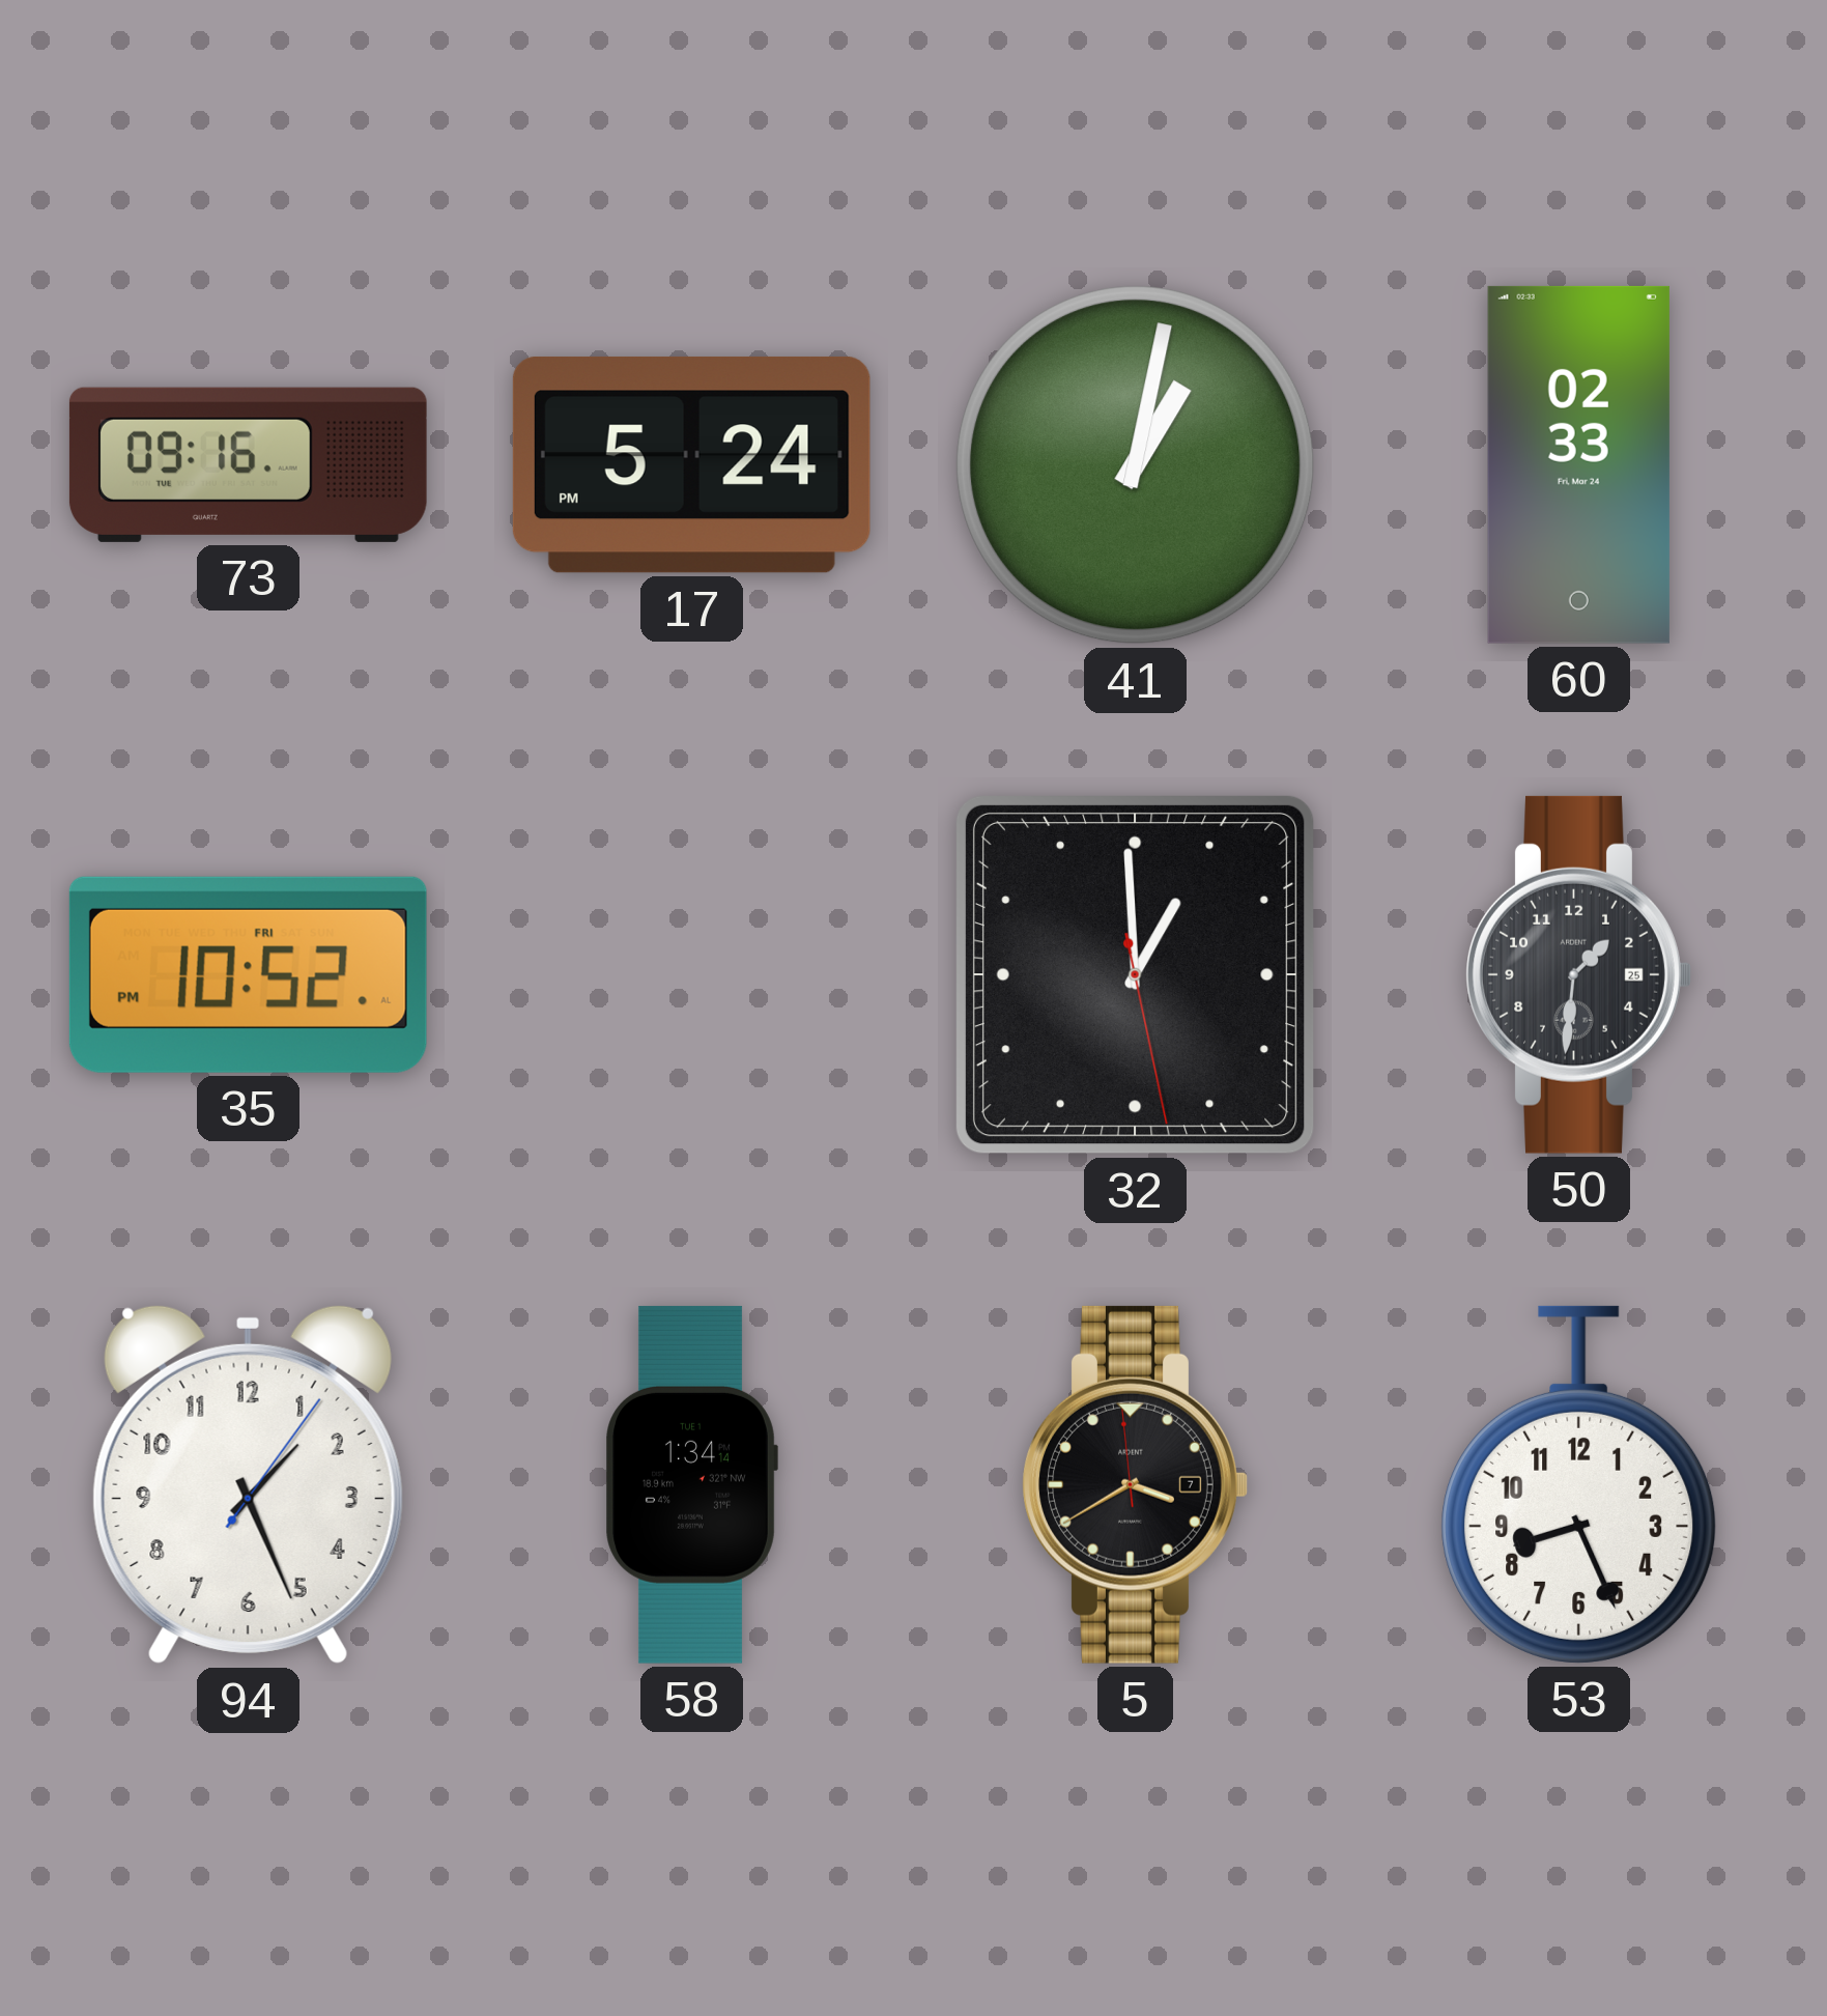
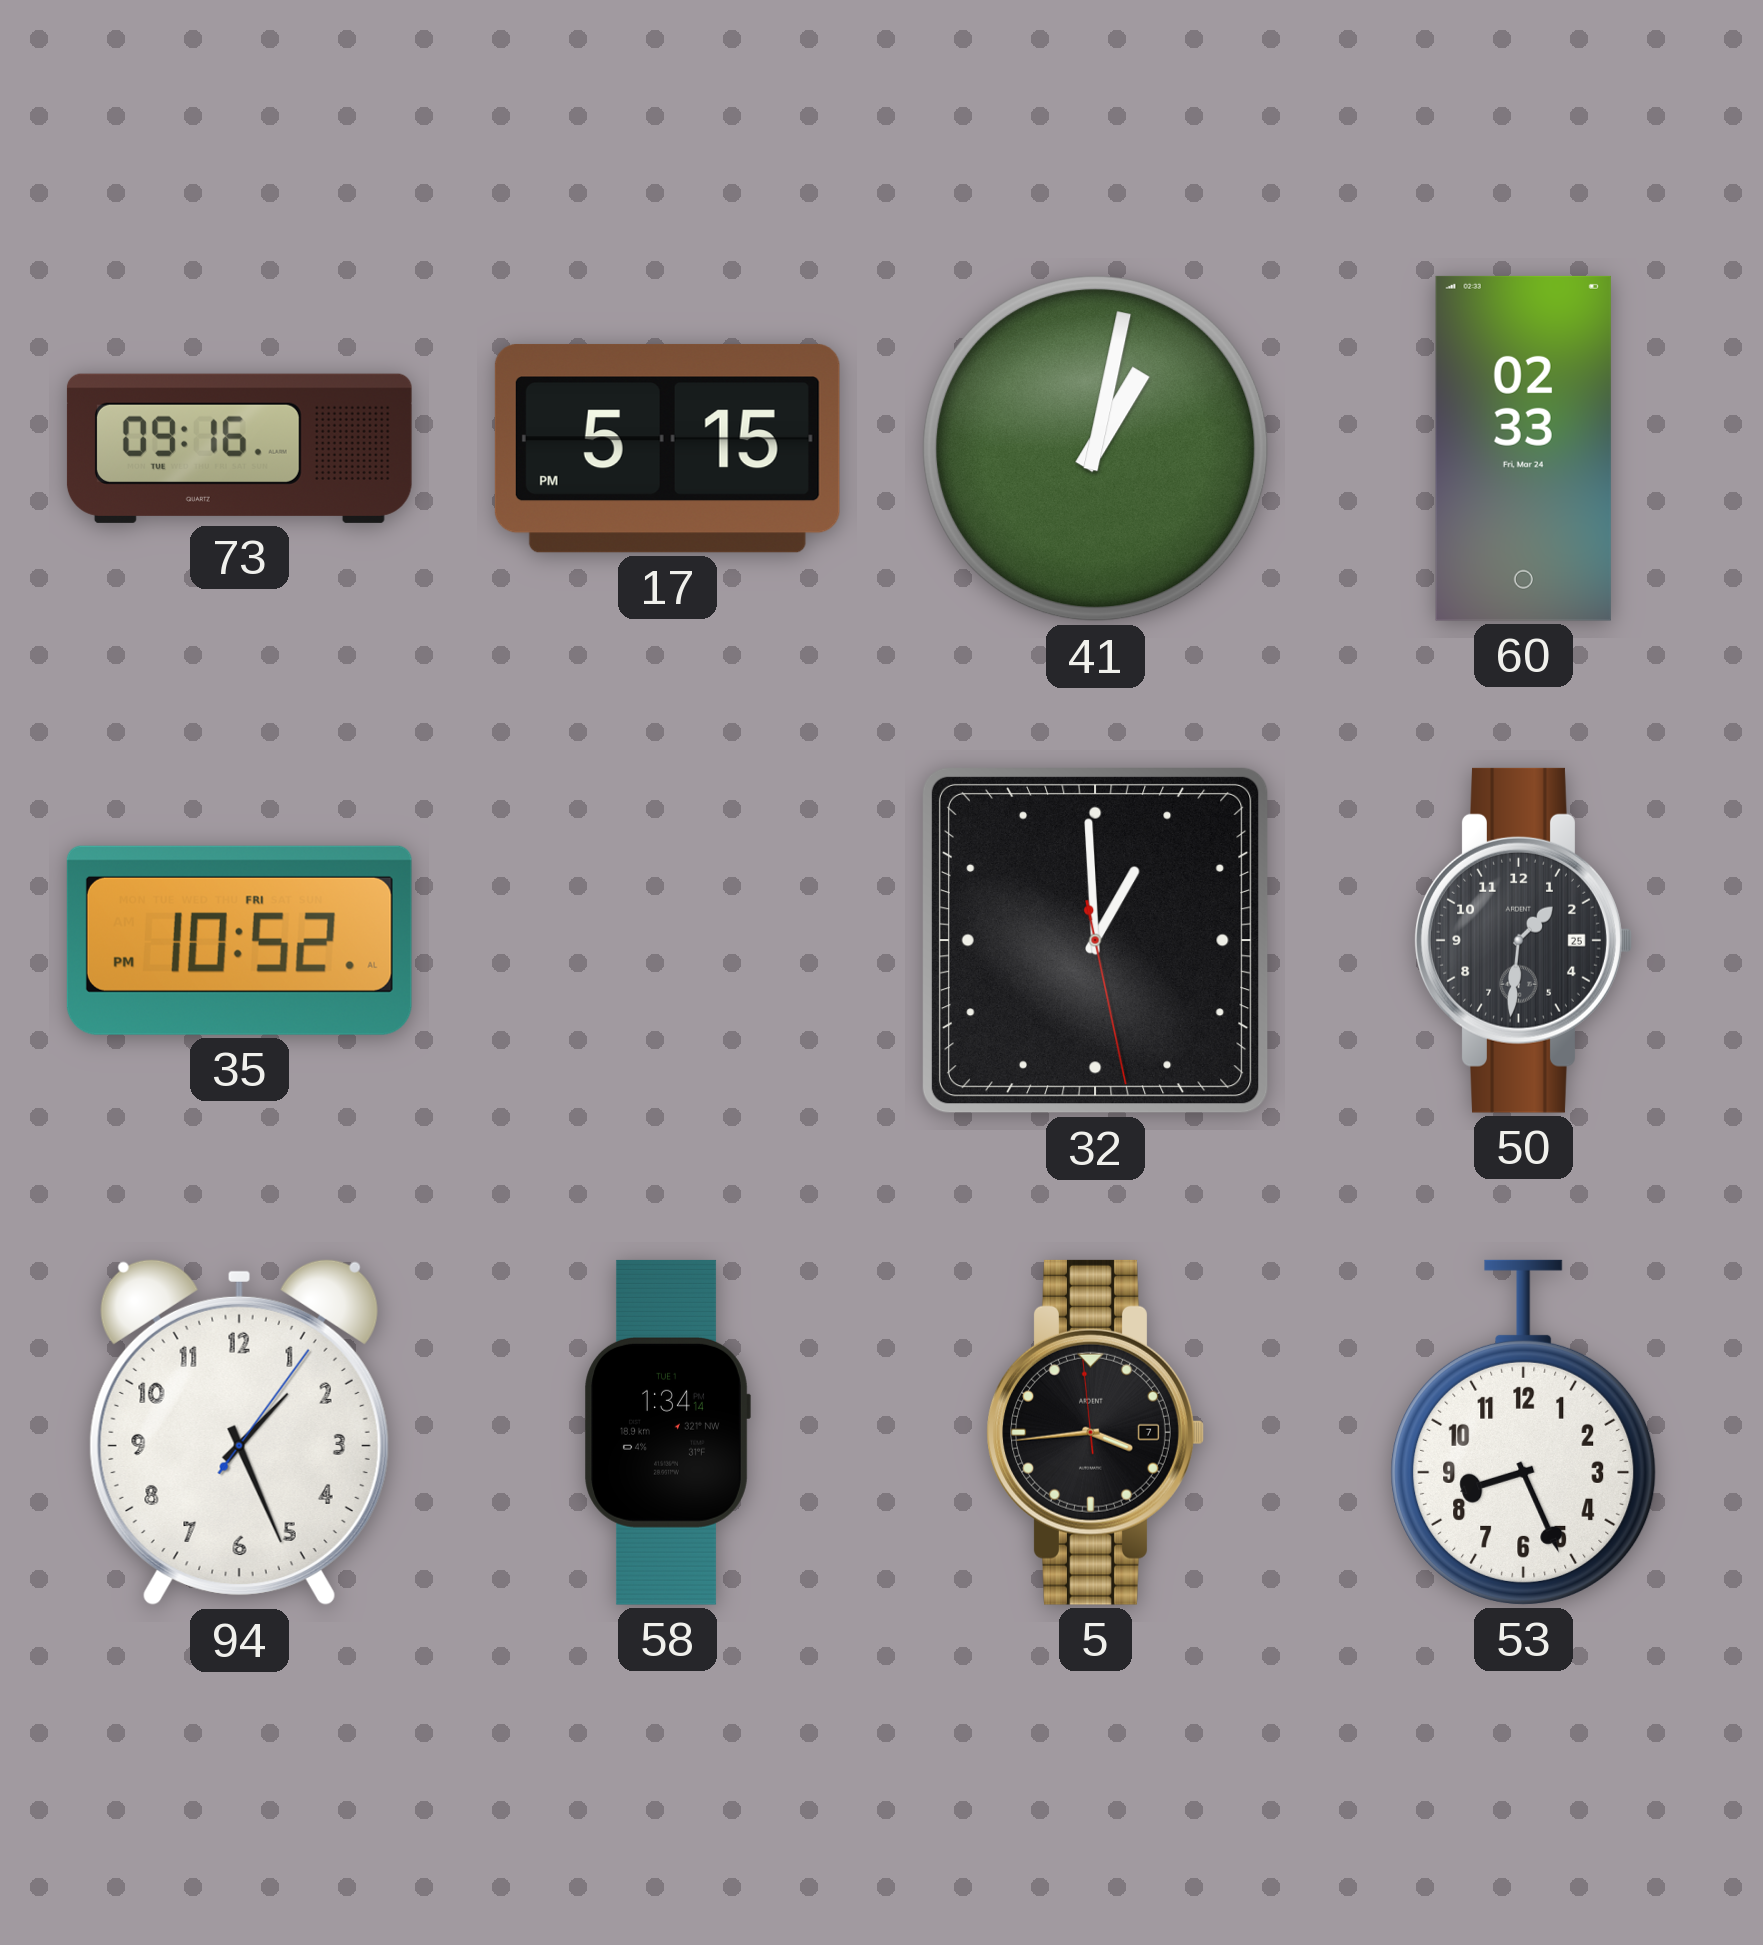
17: 5:24 -> 5:15
5: 3:39 -> 3:43
